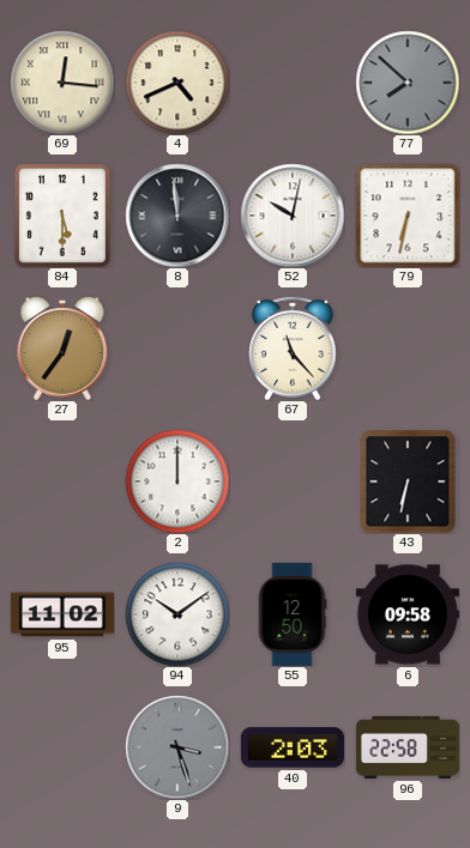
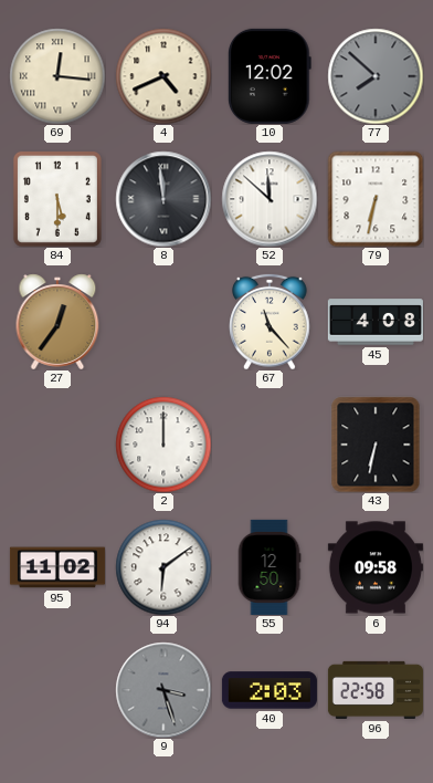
10: none -> 12:02
52: 10:02 -> 11:52
45: none -> 4:08
94: 10:09 -> 6:09
